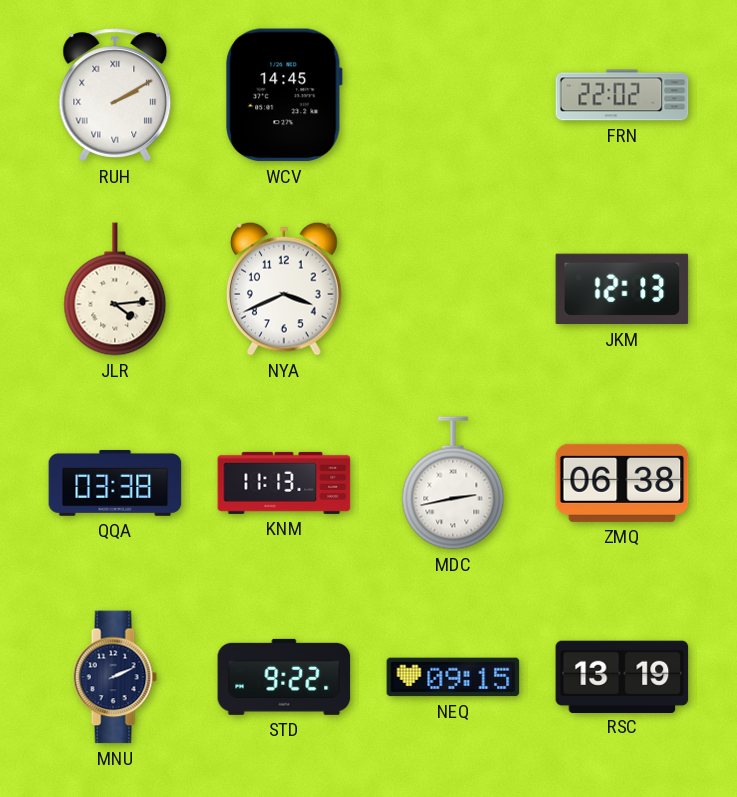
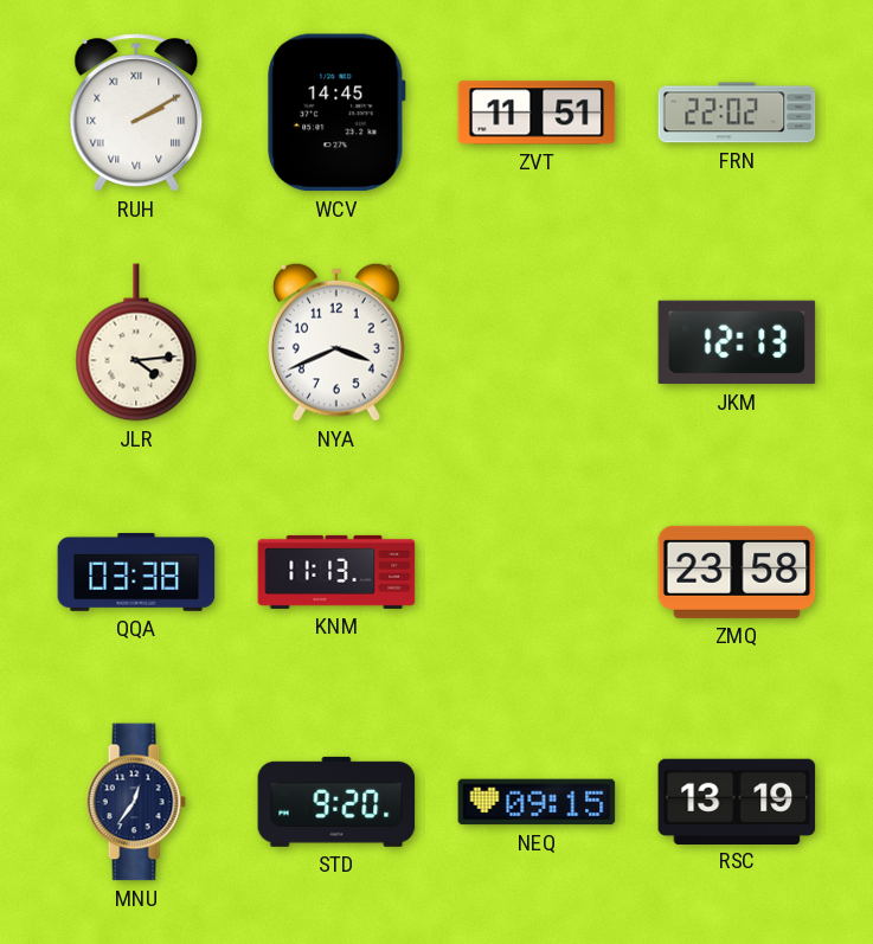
ZVT: none -> 11:51
MDC: 2:43 -> none
ZMQ: 06:38 -> 23:58
MNU: 2:11 -> 12:36
STD: 9:22 -> 9:20
